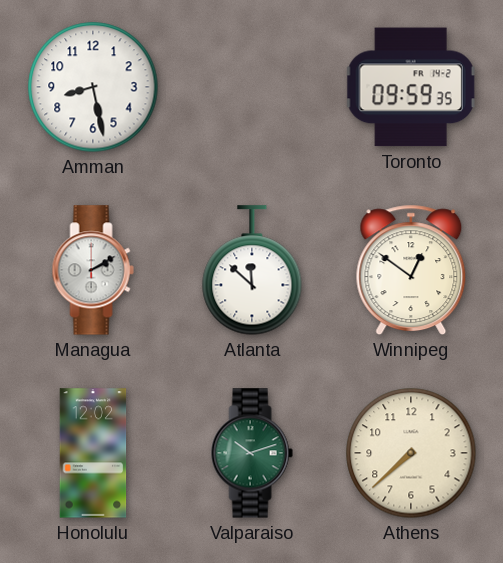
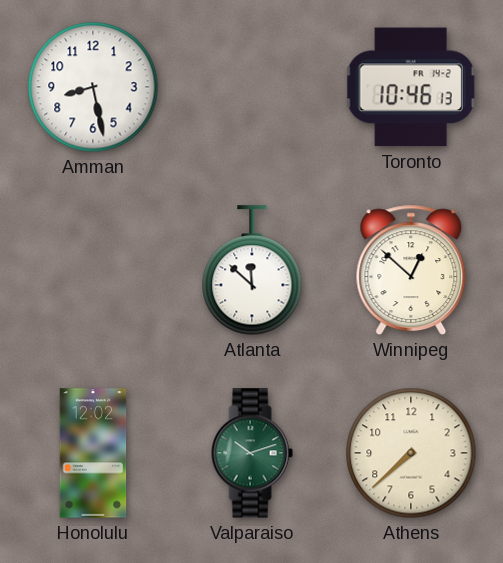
Toronto: 09:59 -> 10:46
Managua: 2:10 -> none
Winnipeg: 12:51 -> 12:52
